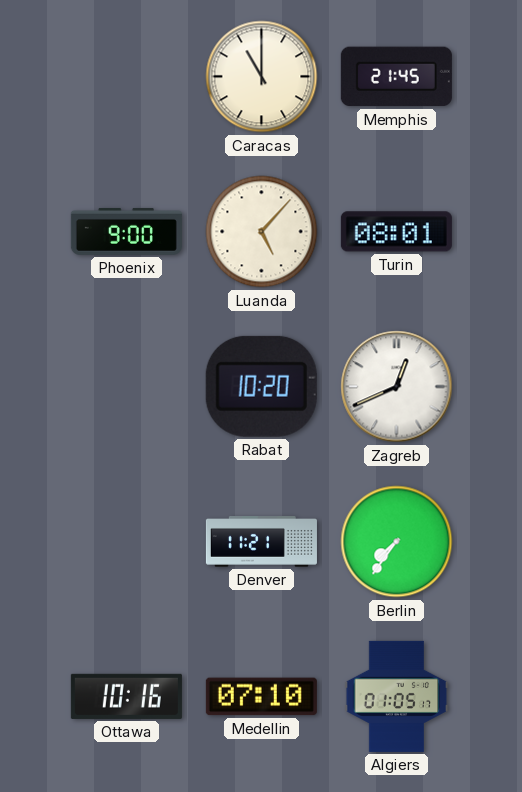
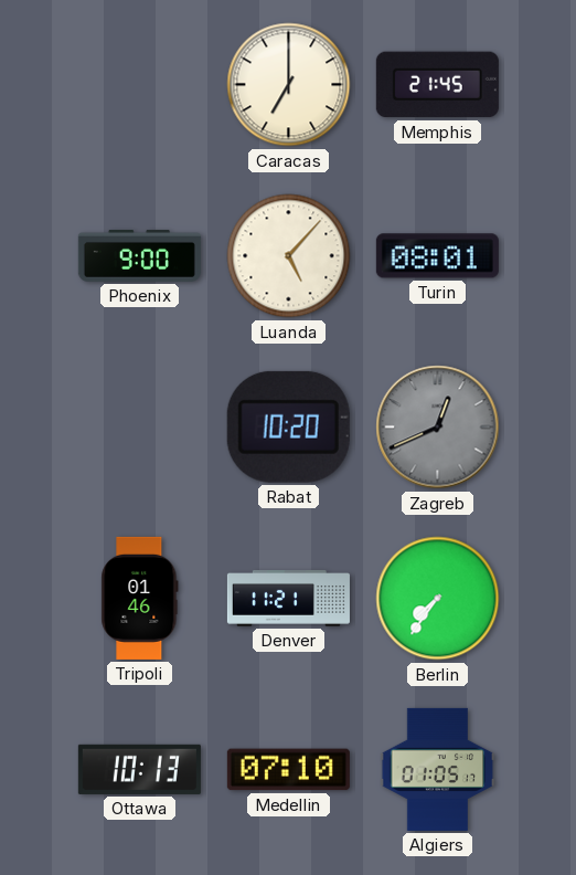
Caracas: 11:00 -> 7:00
Zagreb dial: white -> grey
Tripoli: none -> 01:46
Ottawa: 10:16 -> 10:13
